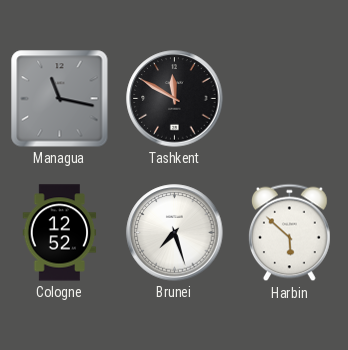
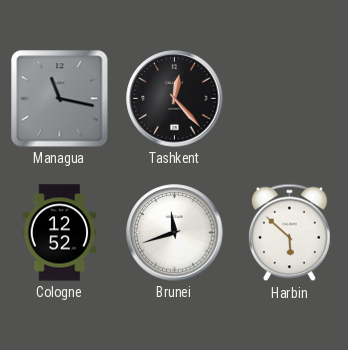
Tashkent: 11:50 -> 12:23
Brunei: 7:27 -> 11:42
